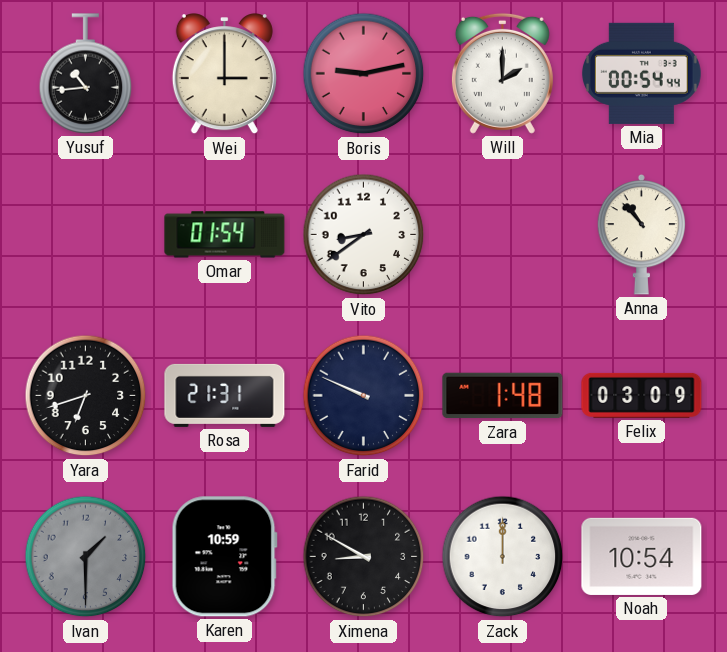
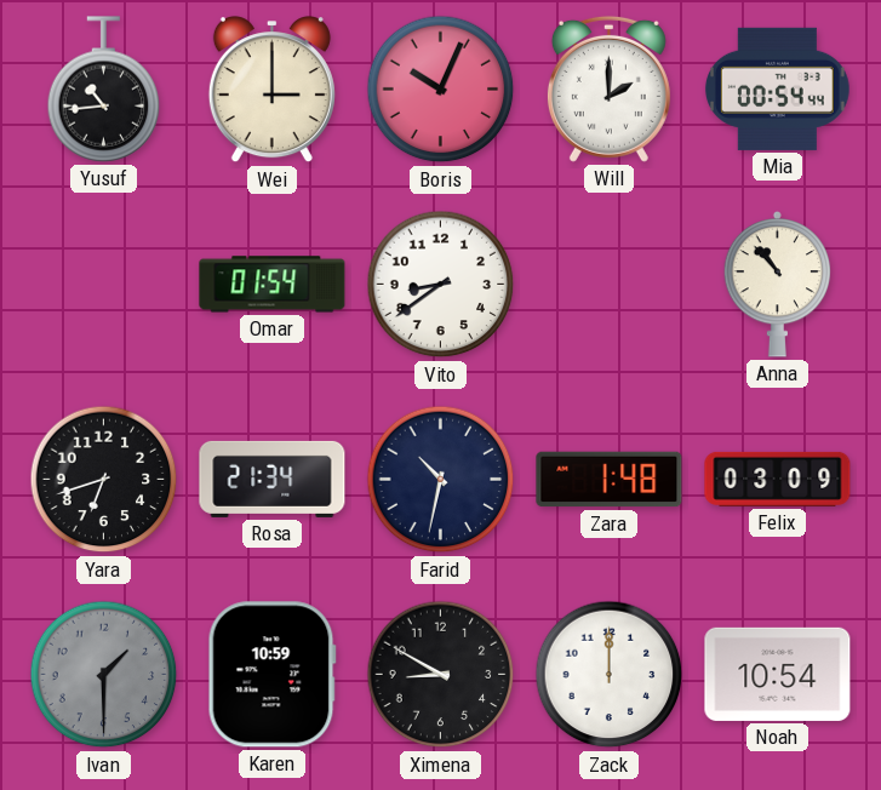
Boris: 9:13 -> 10:04
Rosa: 21:31 -> 21:34
Farid: 9:49 -> 10:32
